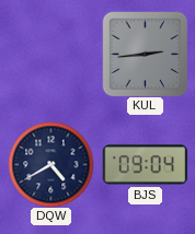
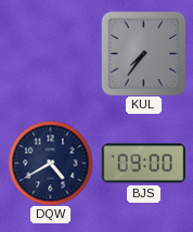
KUL: 2:44 -> 7:36
BJS: 09:04 -> 09:00
